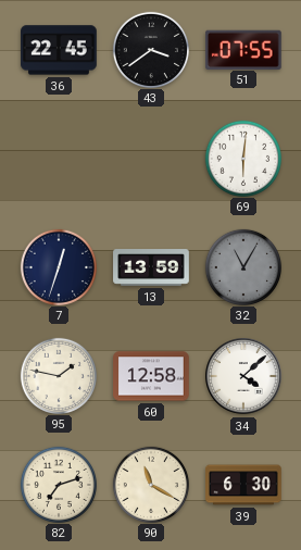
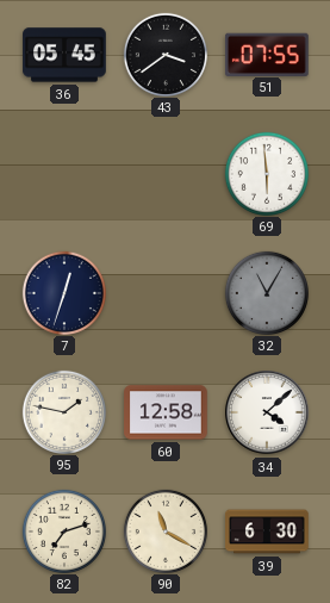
36: 22:45 -> 05:45
69: 6:01 -> 5:59
13: 13:59 -> none
